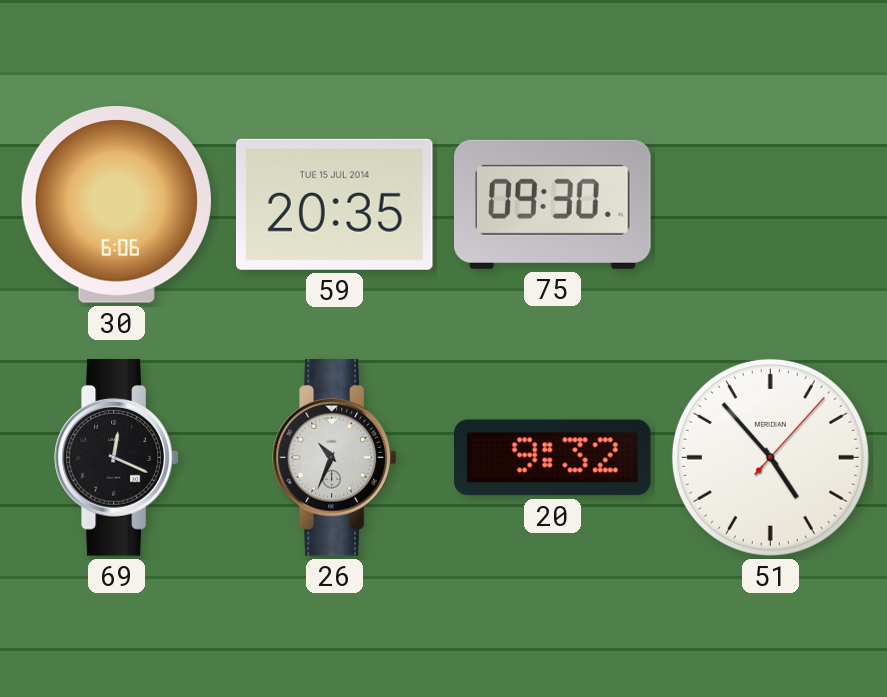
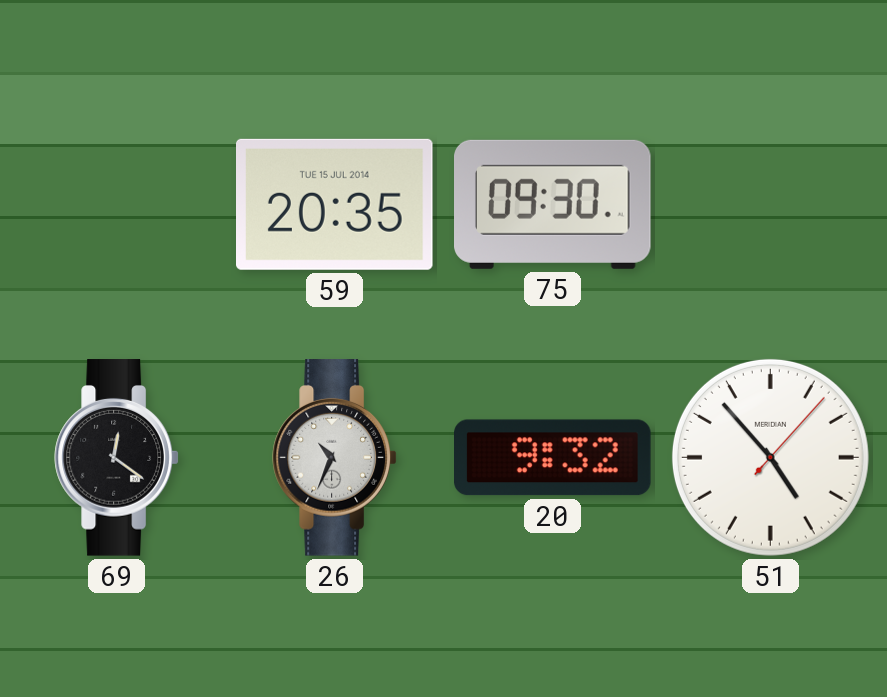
30: 6:06 -> none
69: 12:19 -> 12:21
